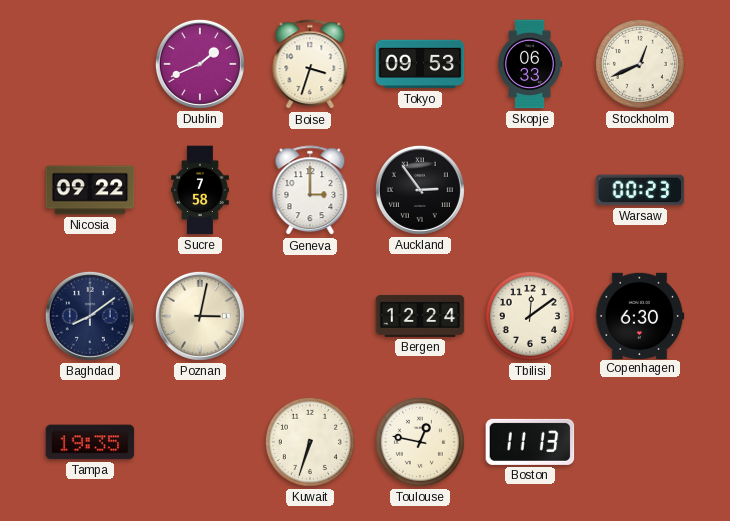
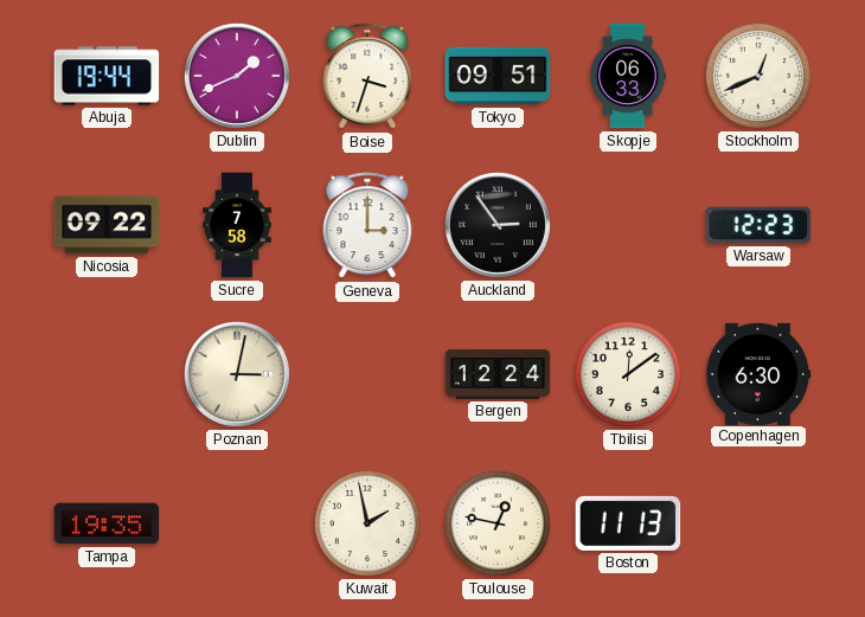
Abuja: none -> 19:44
Tokyo: 09:53 -> 09:51
Warsaw: 00:23 -> 12:23
Baghdad: 8:09 -> none
Kuwait: 6:33 -> 1:58
